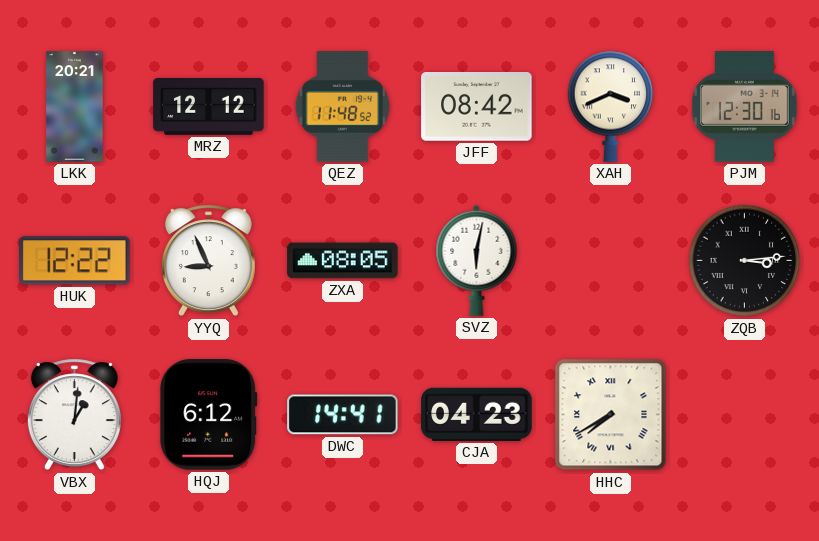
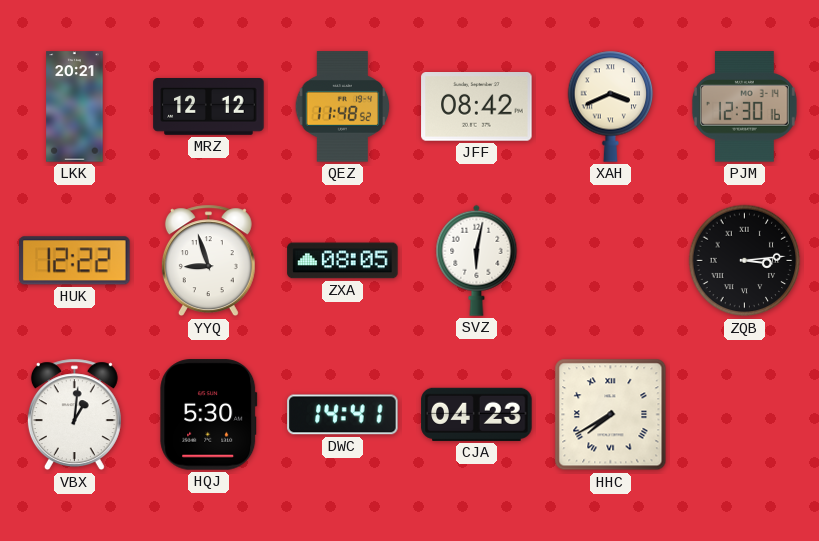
YYQ: 8:56 -> 8:57
HQJ: 6:12 -> 5:30
